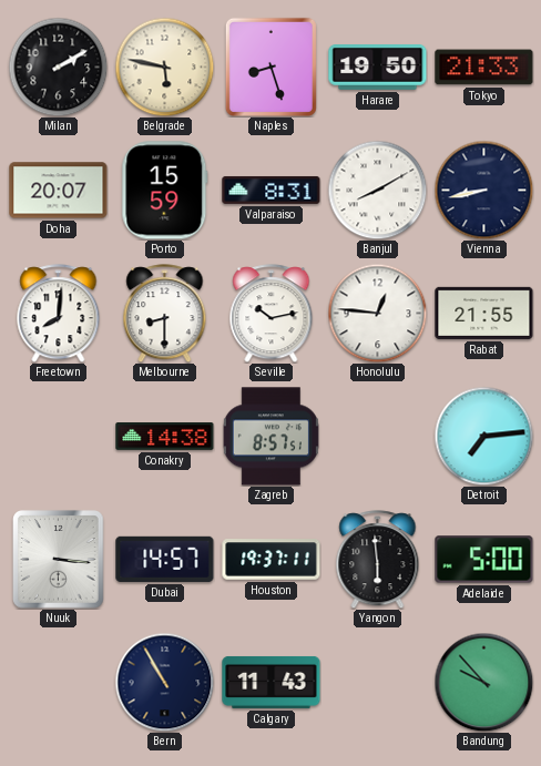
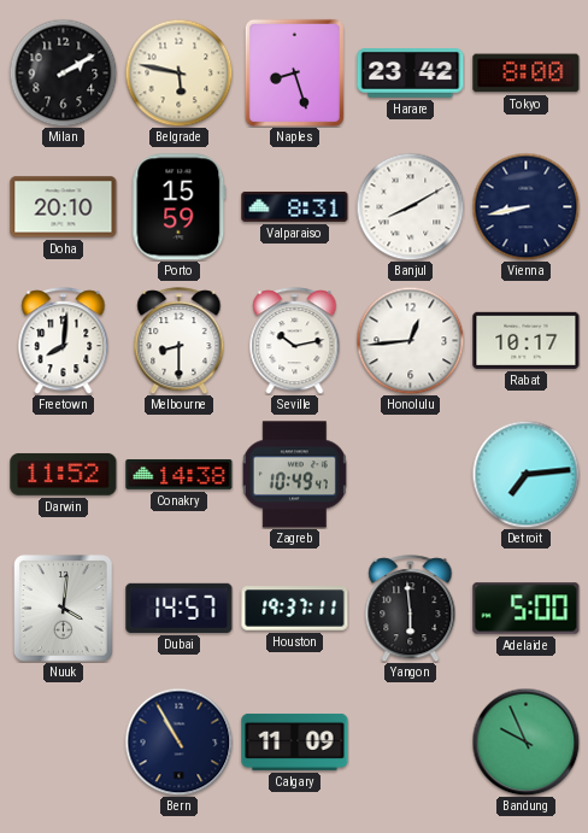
Harare: 19:50 -> 23:42
Tokyo: 21:33 -> 8:00
Doha: 20:07 -> 20:10
Honolulu: 12:46 -> 12:44
Rabat: 21:55 -> 10:17
Darwin: none -> 11:52
Zagreb: 8:57 -> 10:49
Nuuk: 3:16 -> 4:01
Calgary: 11:43 -> 11:09
Bandung: 9:53 -> 9:56
